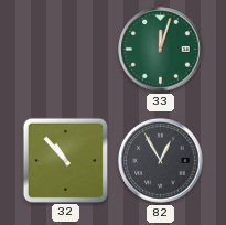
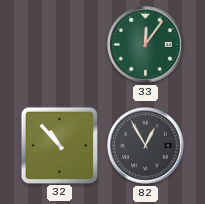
33: 12:03 -> 12:06
